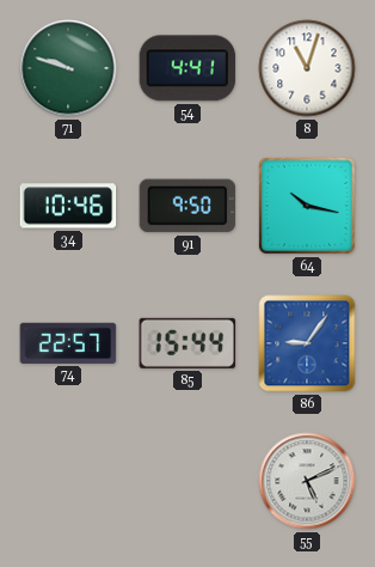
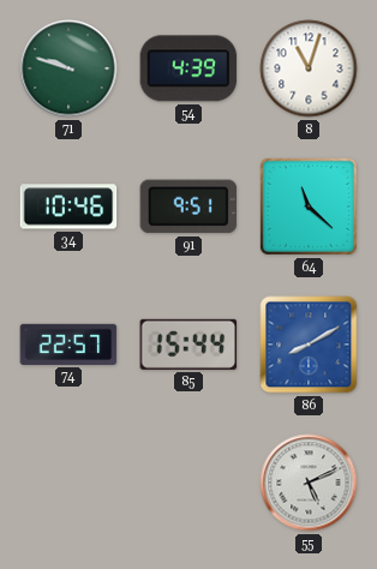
54: 4:41 -> 4:39
91: 9:50 -> 9:51
64: 10:17 -> 11:22
86: 9:06 -> 8:10
